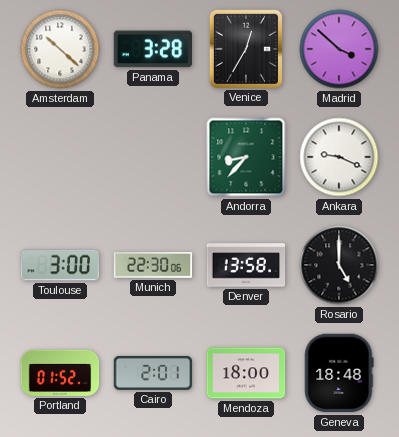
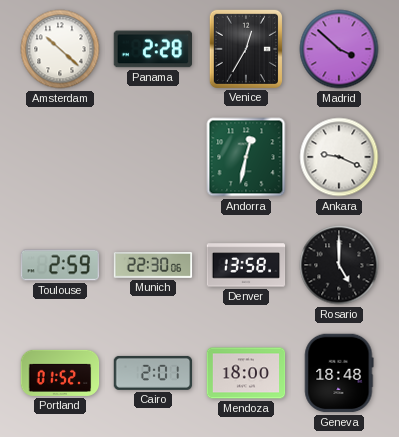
Panama: 3:28 -> 2:28
Andorra: 8:37 -> 12:32
Toulouse: 3:00 -> 2:59
